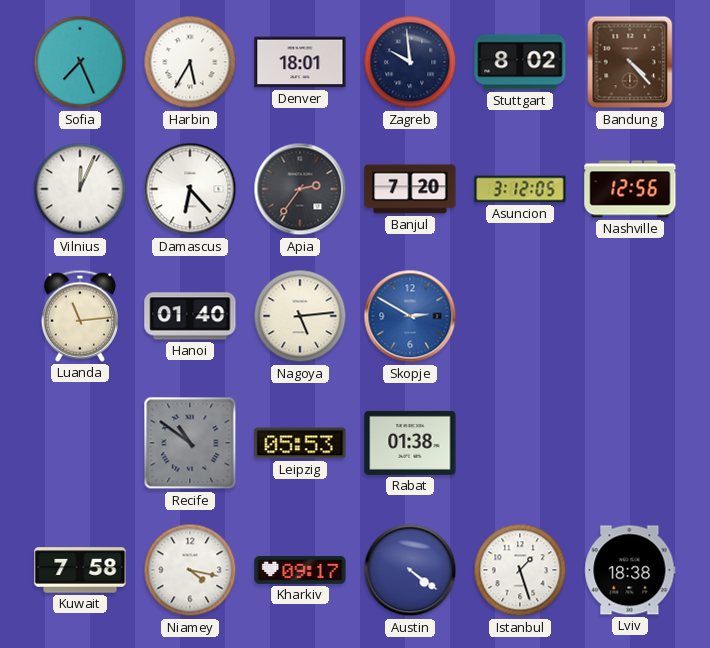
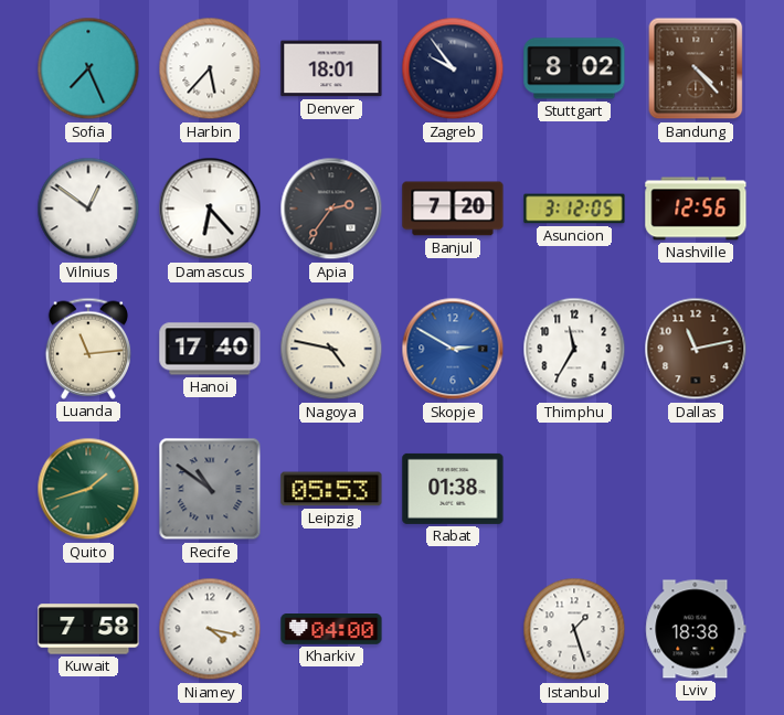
Harbin: 5:35 -> 5:37
Zagreb: 9:59 -> 9:54
Vilnius: 12:04 -> 12:51
Hanoi: 01:40 -> 17:40
Nagoya: 5:14 -> 4:47
Thimphu: none -> 11:35
Dallas: none -> 11:13
Quito: none -> 1:42
Kharkiv: 09:17 -> 04:00
Austin: 4:21 -> none
